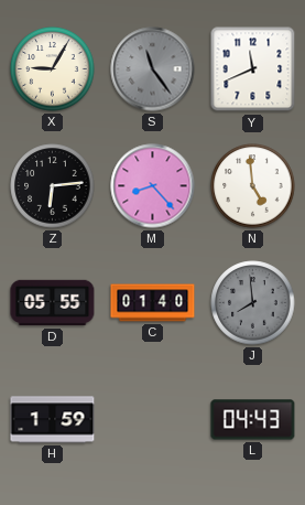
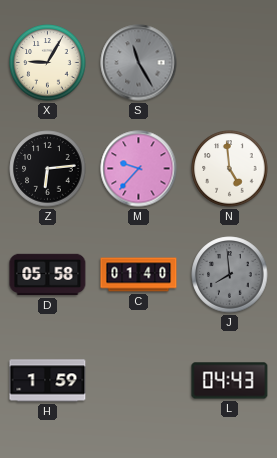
S: 11:24 -> 11:25
Y: 11:41 -> none
M: 8:23 -> 9:37
D: 05:55 -> 05:58
